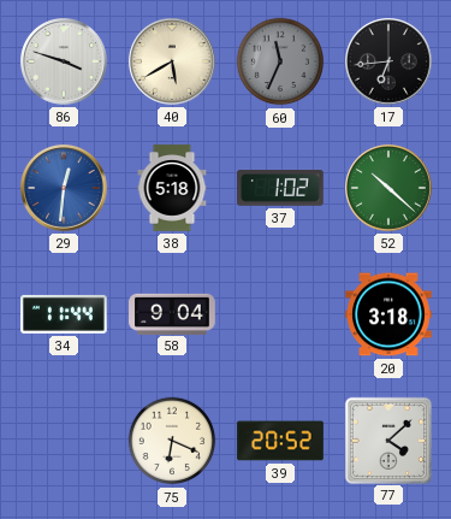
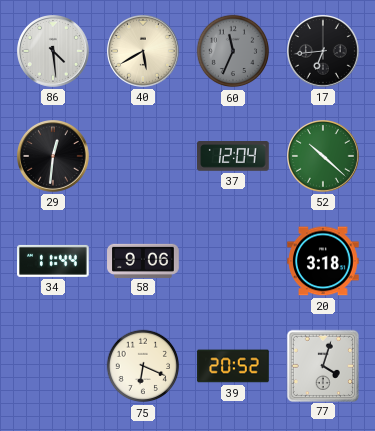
86: 3:48 -> 4:29
29 dial: blue -> black
38: 5:18 -> none
37: 1:02 -> 12:04
58: 9:04 -> 9:06
77: 4:08 -> 4:03
